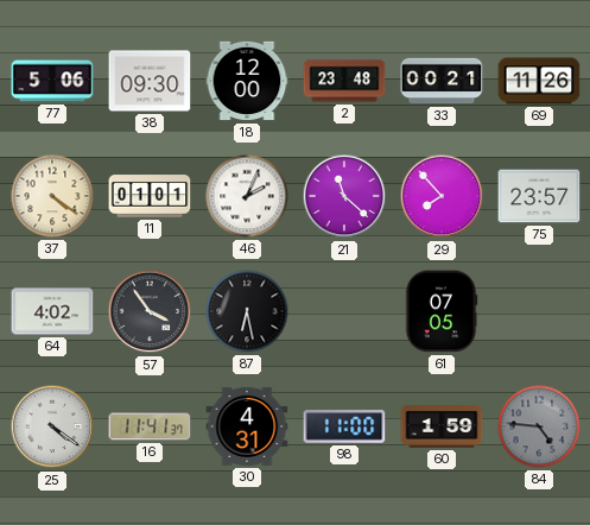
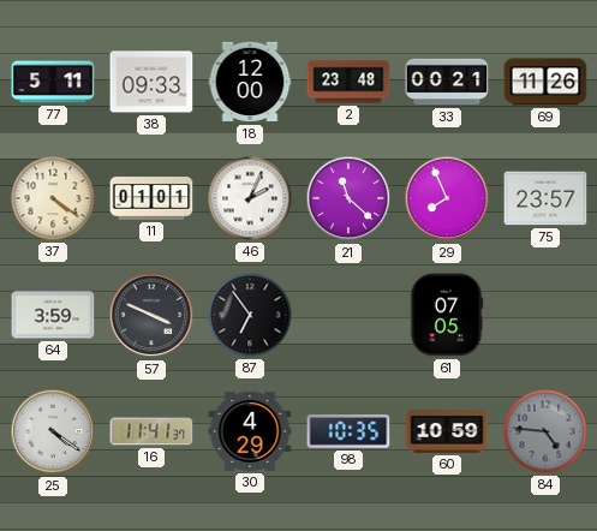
77: 5:06 -> 5:11
38: 09:30 -> 09:33
29: 7:53 -> 7:56
64: 4:02 -> 3:59
57: 3:54 -> 3:49
87: 6:28 -> 6:54
30: 4:31 -> 4:29
98: 11:00 -> 10:35
60: 1:59 -> 10:59
